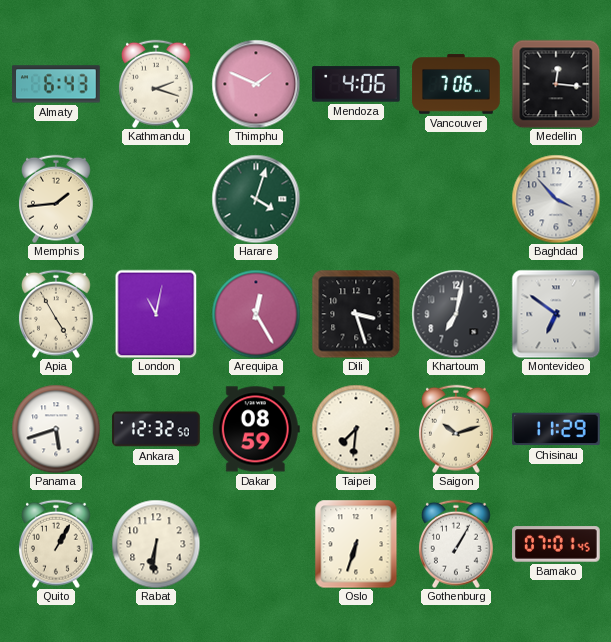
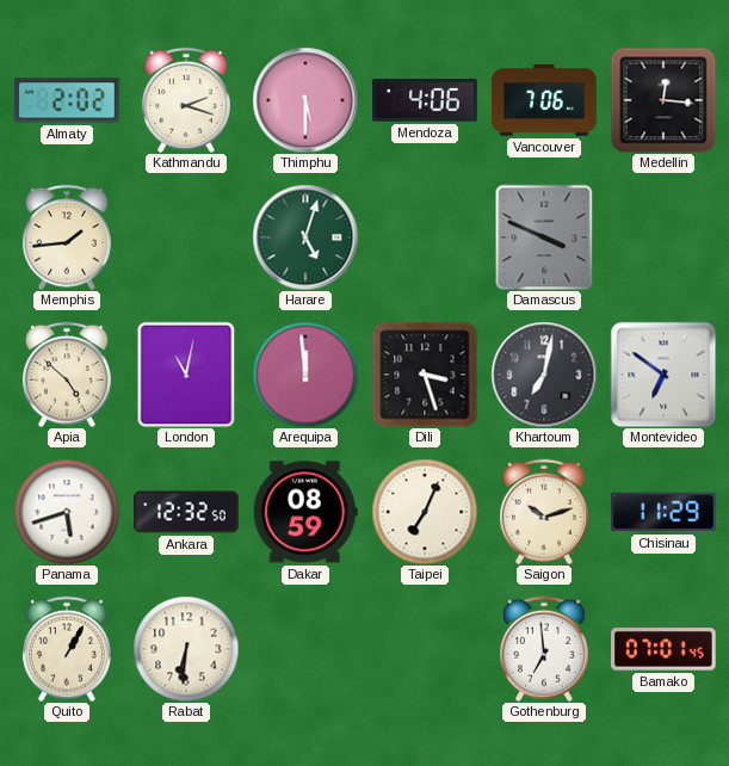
Almaty: 6:43 -> 2:02
Thimphu: 1:49 -> 5:30
Harare: 4:03 -> 5:03
Damascus: none -> 3:49
Baghdad: 3:53 -> none
Apia: 4:55 -> 4:52
Arequipa: 12:25 -> 11:59
Taipei: 7:31 -> 7:04
Oslo: 6:33 -> none
Gothenburg: 1:05 -> 6:59
